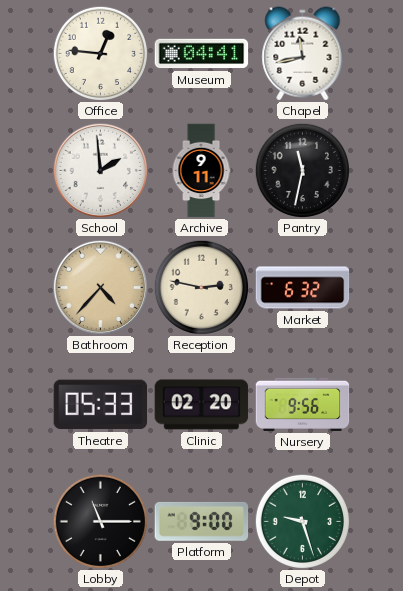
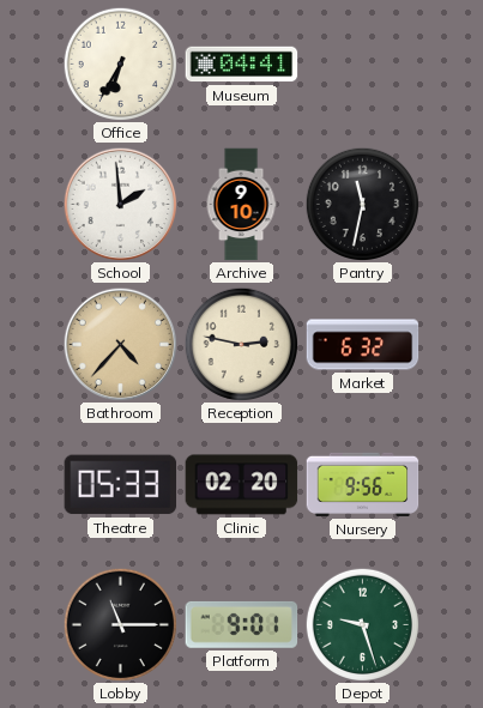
Office: 12:46 -> 6:35
Chapel: 11:43 -> none
Archive: 9:11 -> 9:10
Platform: 9:00 -> 9:01
